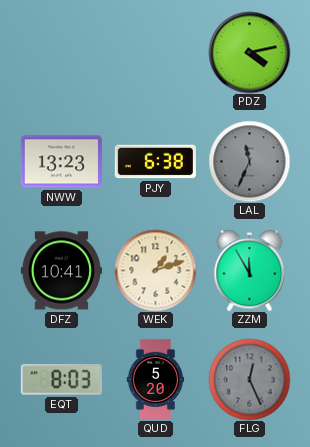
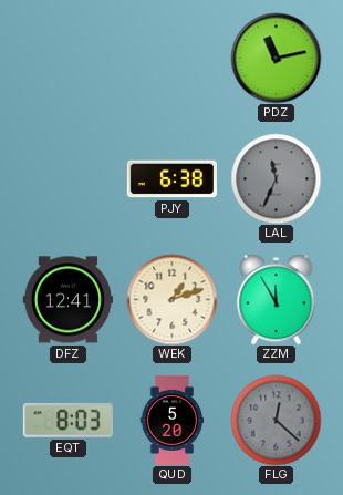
PDZ: 4:13 -> 11:13
NWW: 13:23 -> none
DFZ: 10:41 -> 12:41
FLG: 12:26 -> 12:22
